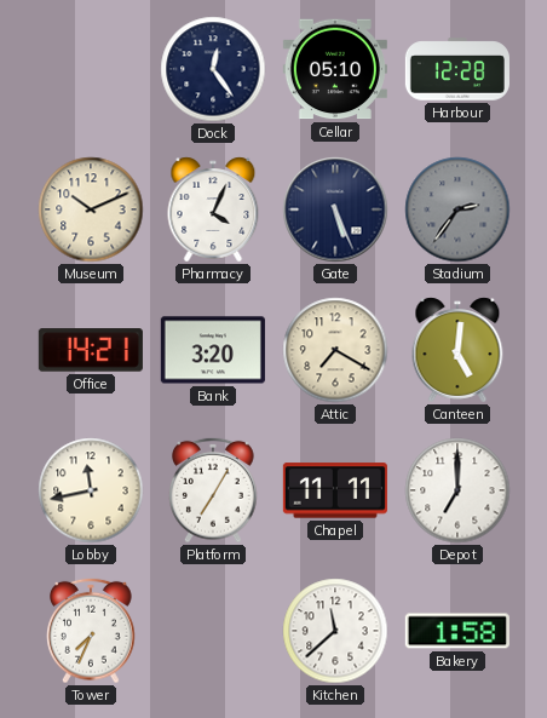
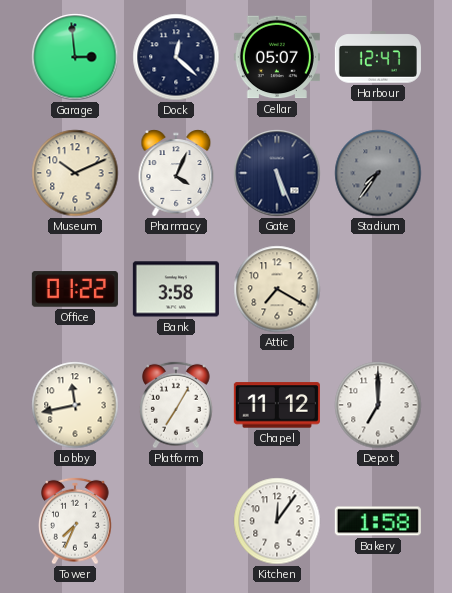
Garage: none -> 2:59
Dock: 12:24 -> 12:22
Cellar: 05:10 -> 05:07
Harbour: 12:28 -> 12:47
Stadium: 2:36 -> 7:36
Office: 14:21 -> 01:22
Bank: 3:20 -> 3:58
Canteen: 5:01 -> none
Chapel: 11:11 -> 11:12
Kitchen: 11:38 -> 12:06
